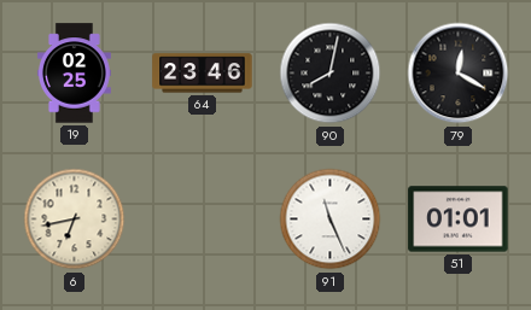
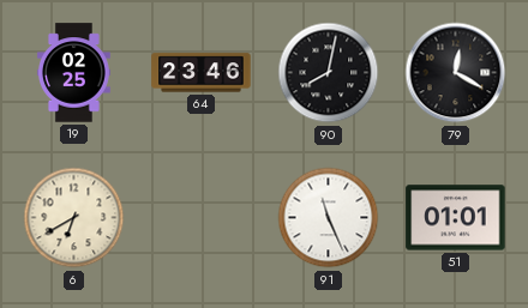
6: 6:43 -> 6:40
